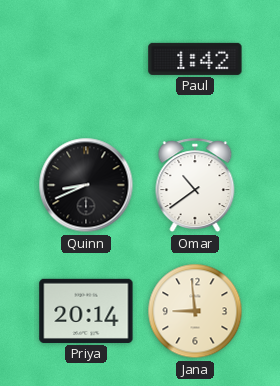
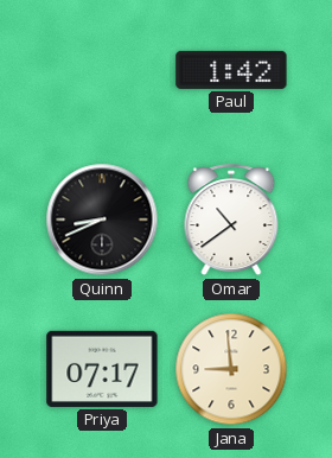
Priya: 20:14 -> 07:17
